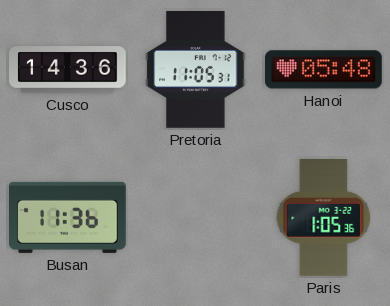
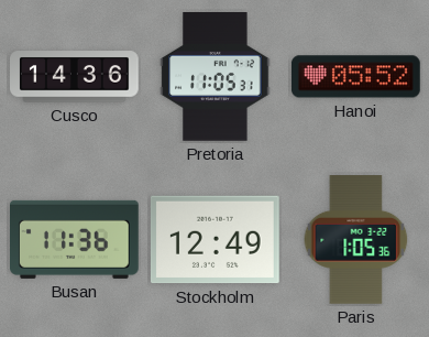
Hanoi: 05:48 -> 05:52
Stockholm: none -> 12:49
